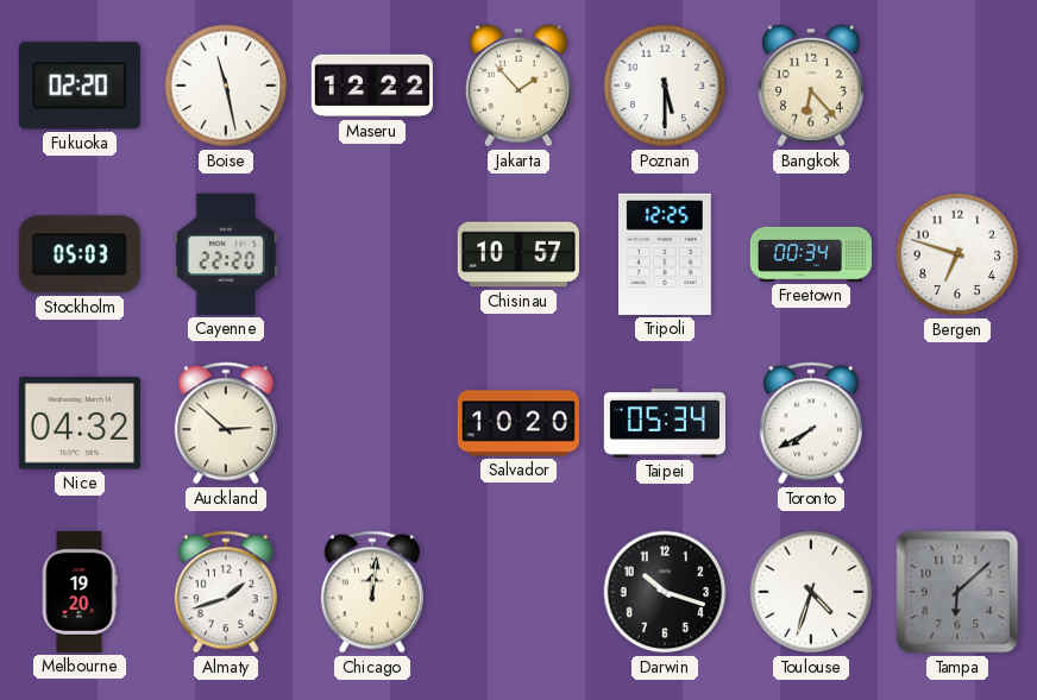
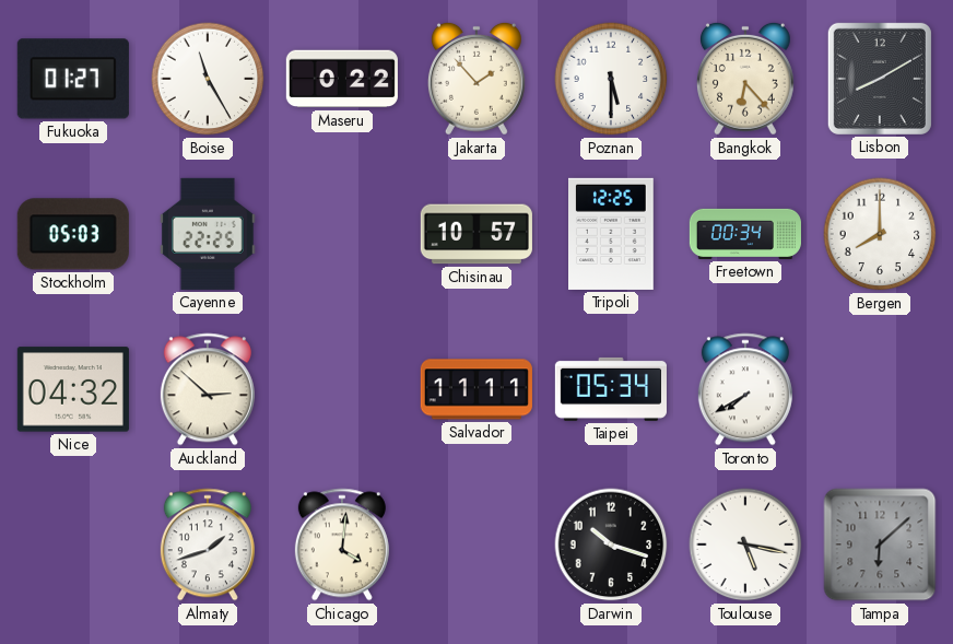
Fukuoka: 02:20 -> 01:27
Boise: 11:28 -> 11:25
Maseru: 12:22 -> 0:22
Lisbon: none -> 8:10
Cayenne: 22:20 -> 22:25
Bergen: 6:48 -> 8:00
Salvador: 10:20 -> 11:11
Melbourne: 19:20 -> none
Chicago: 12:01 -> 4:01
Toulouse: 4:33 -> 5:17
